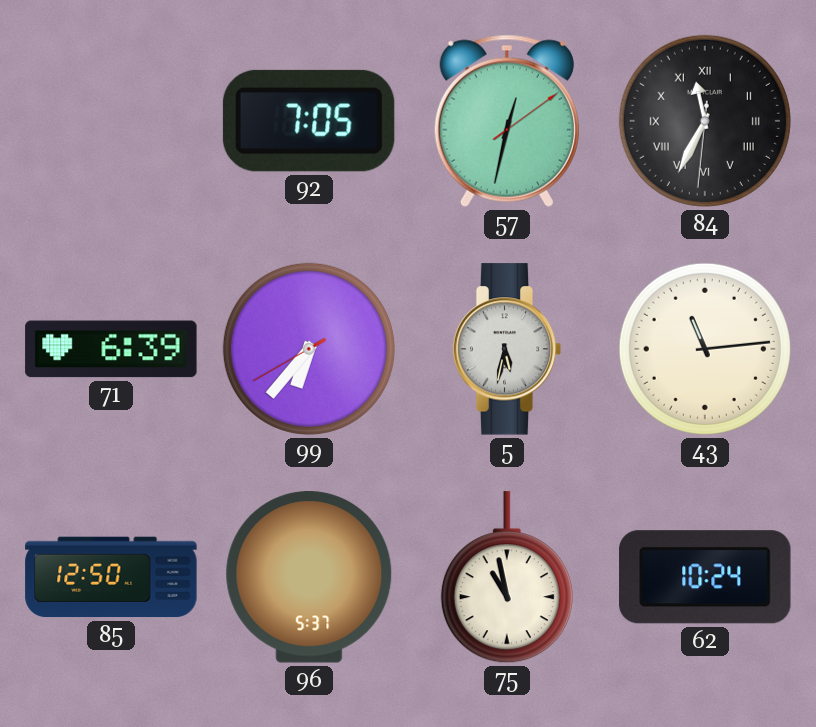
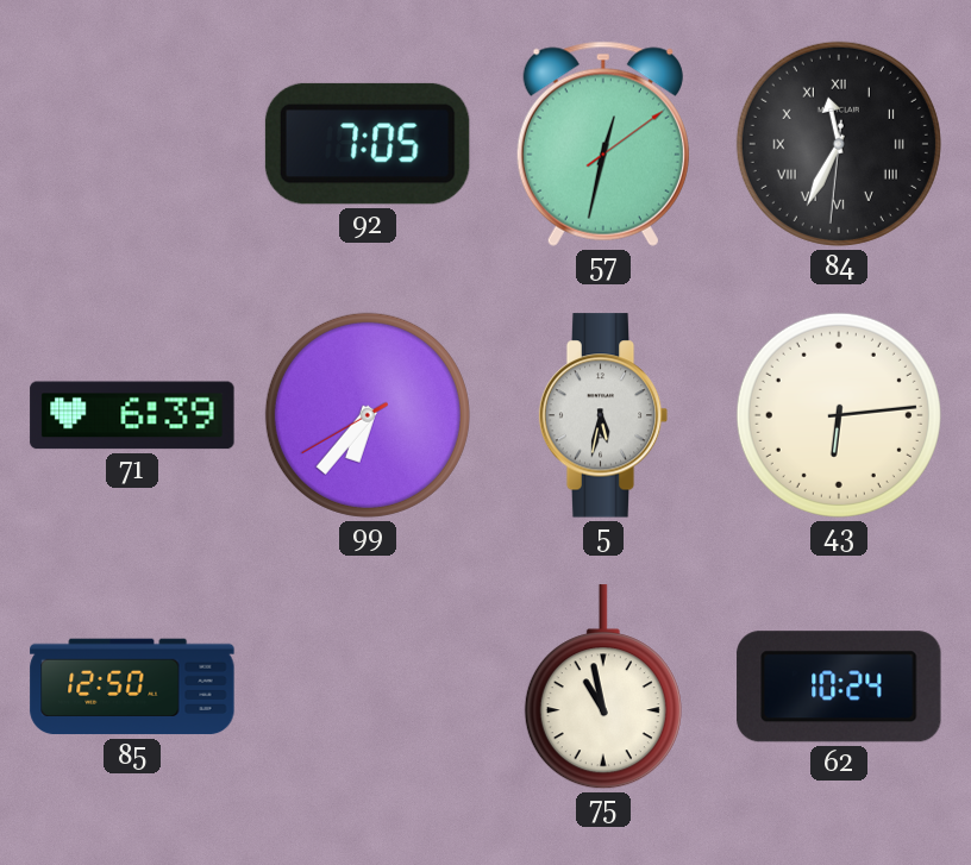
43: 11:14 -> 6:14
96: 5:37 -> none
